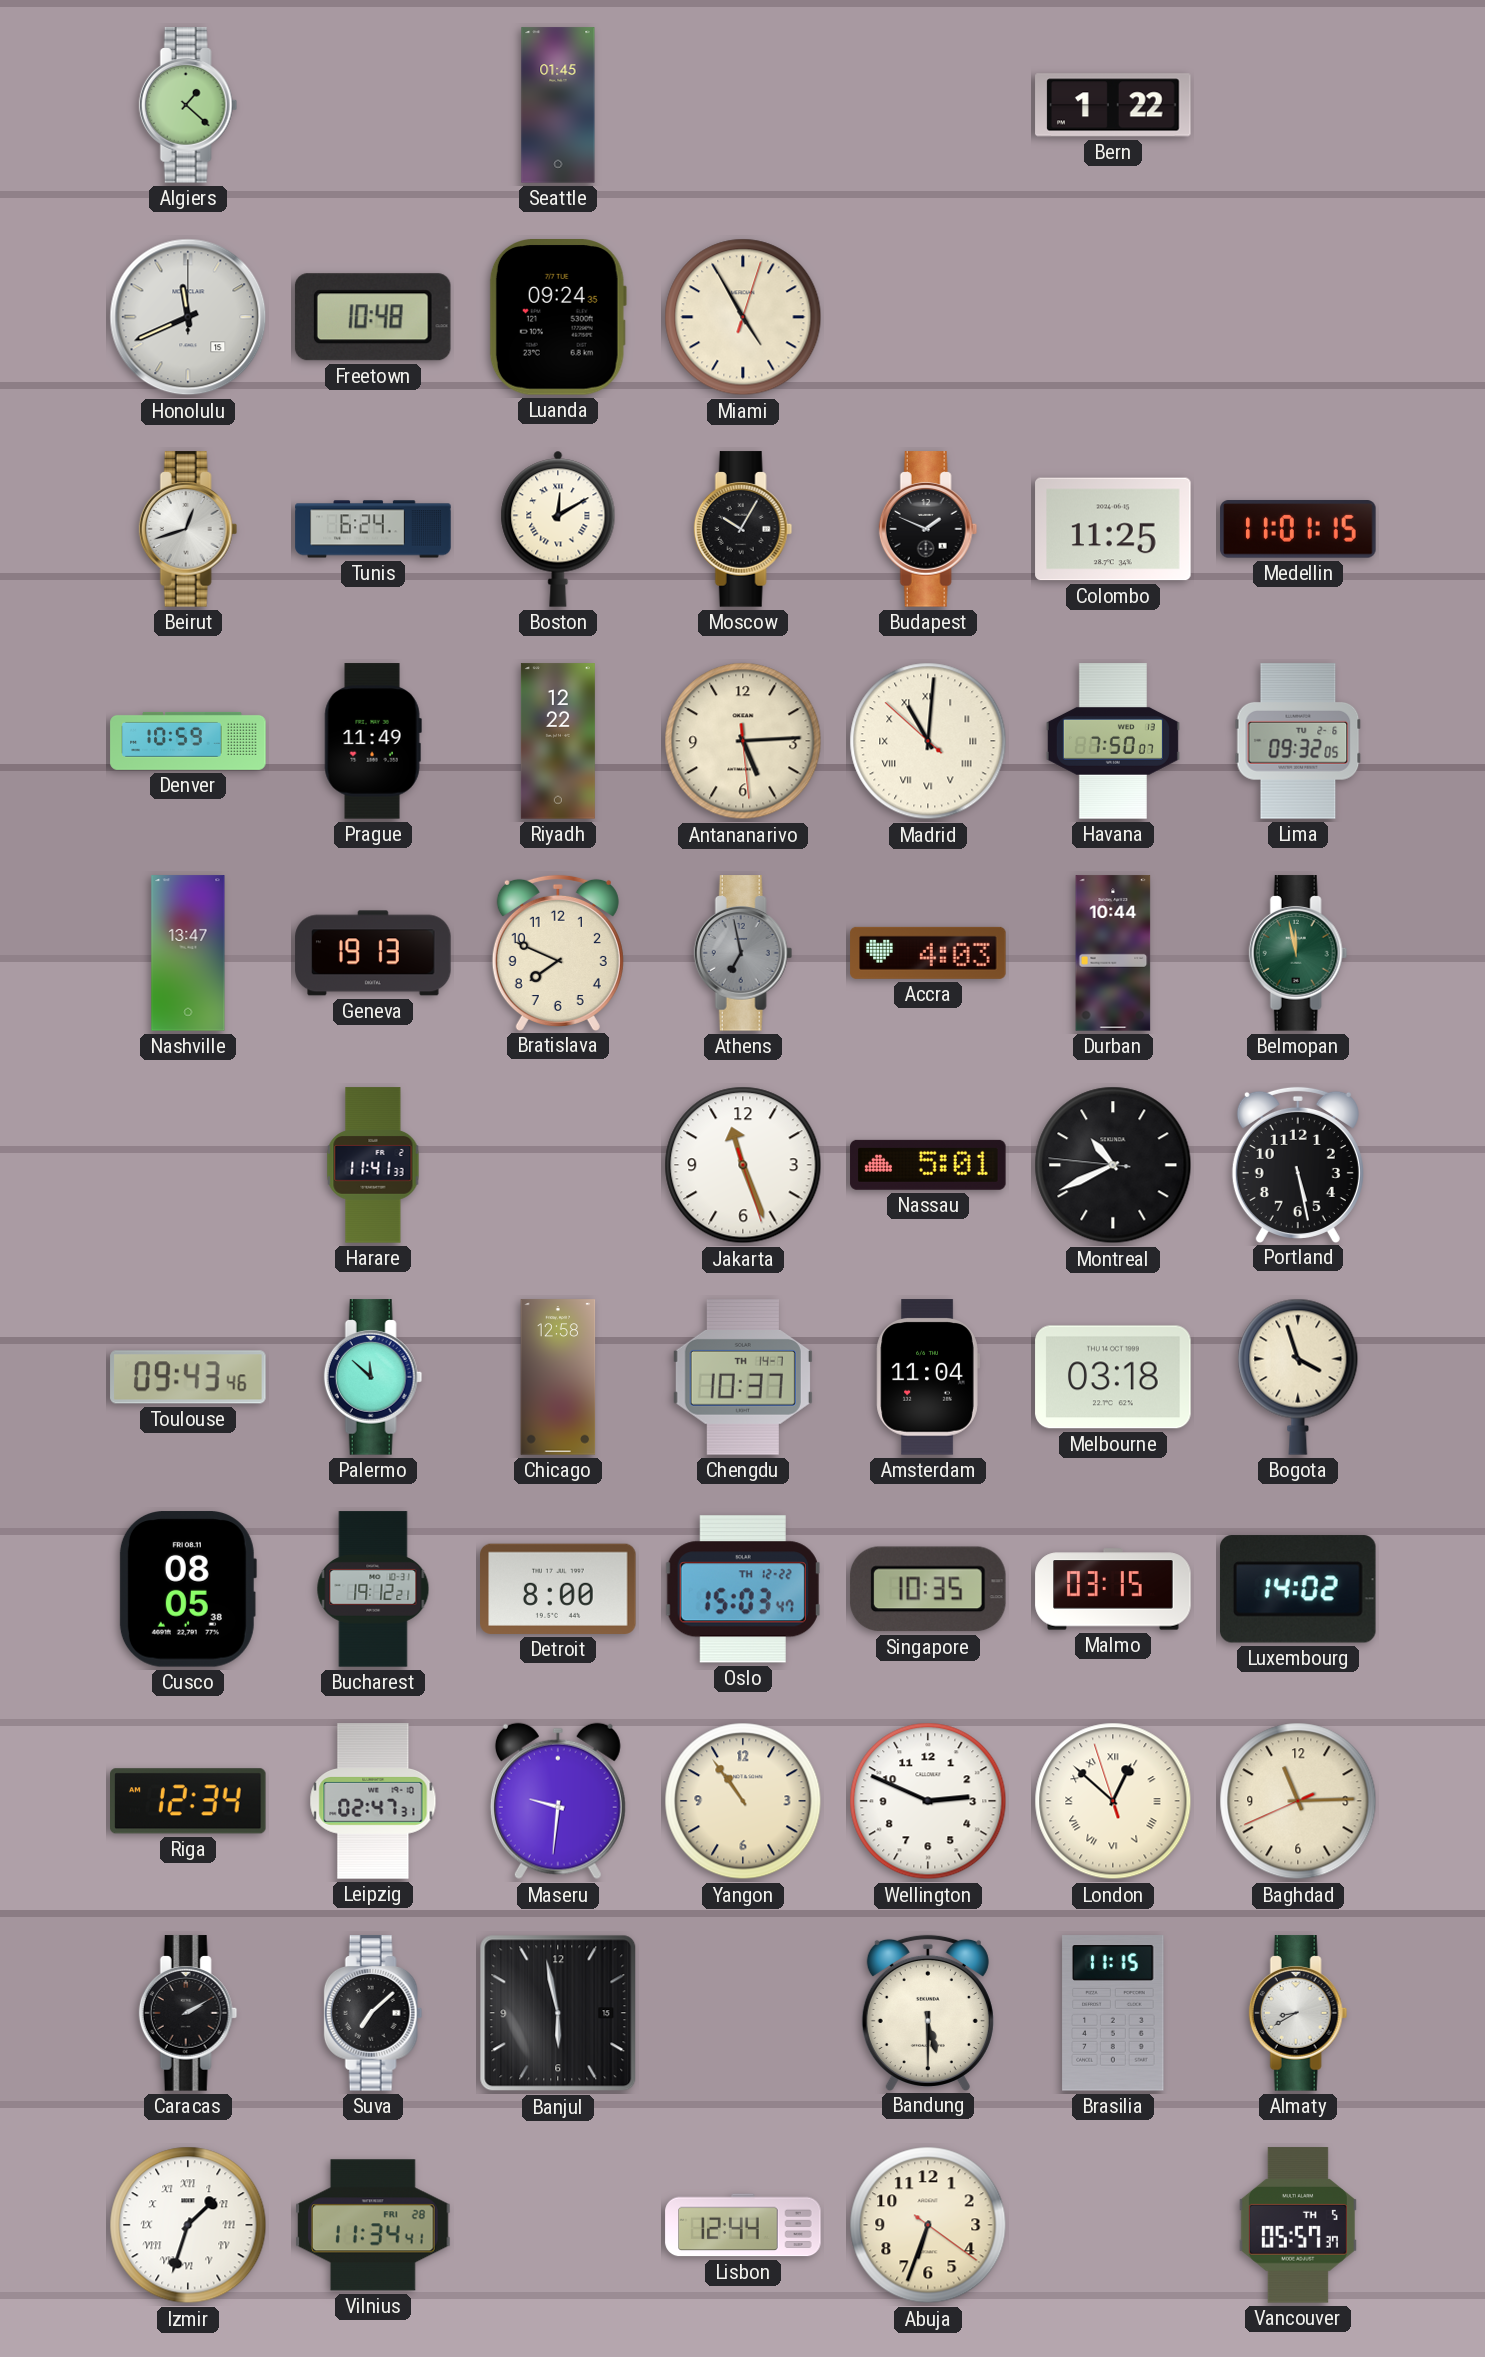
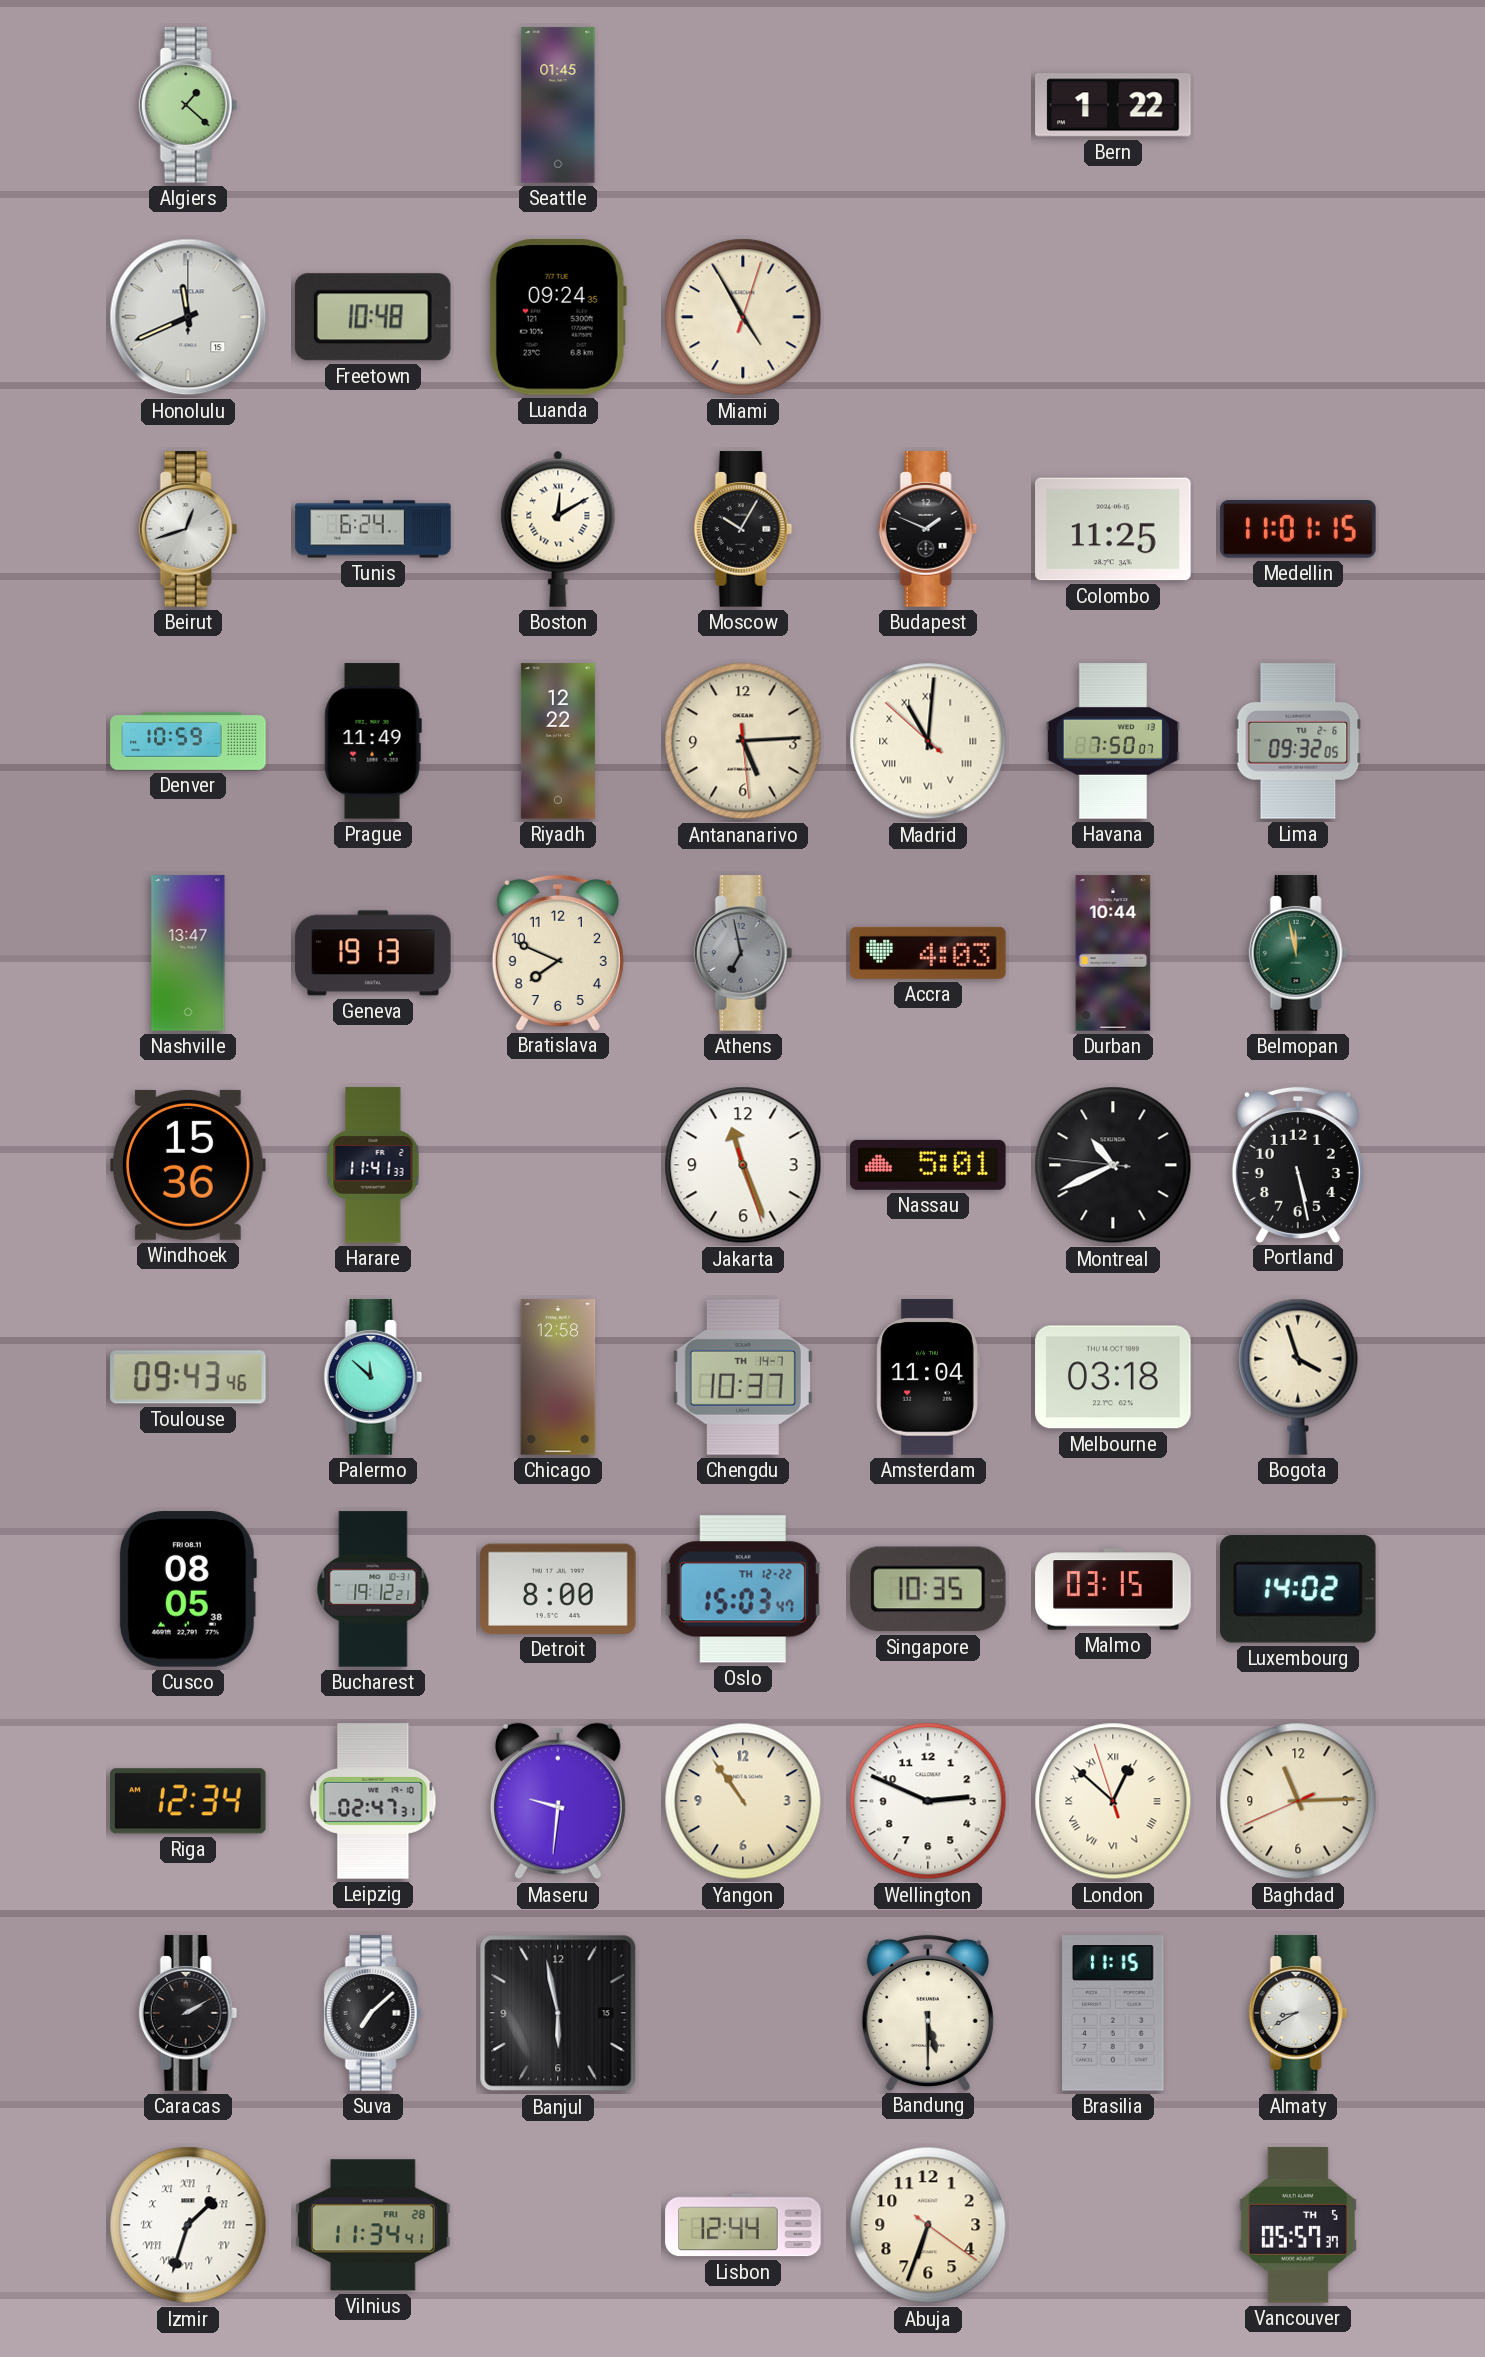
Windhoek: none -> 15:36
